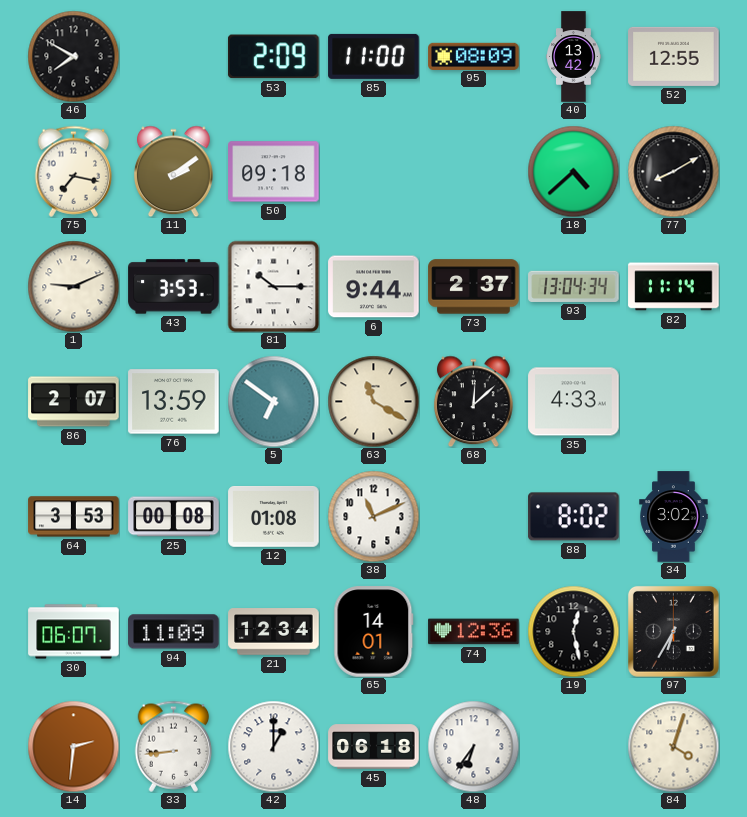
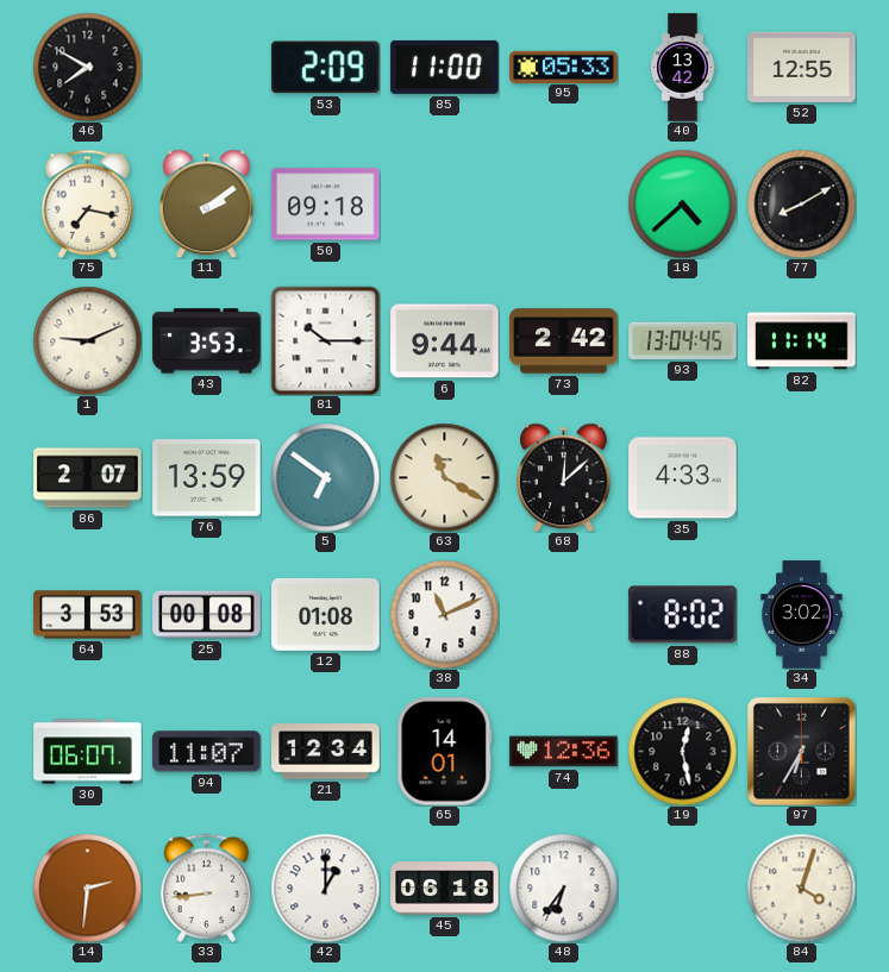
95: 08:09 -> 05:33
73: 2:37 -> 2:42
93: 13:04:34 -> 13:04:45
94: 11:09 -> 11:07
